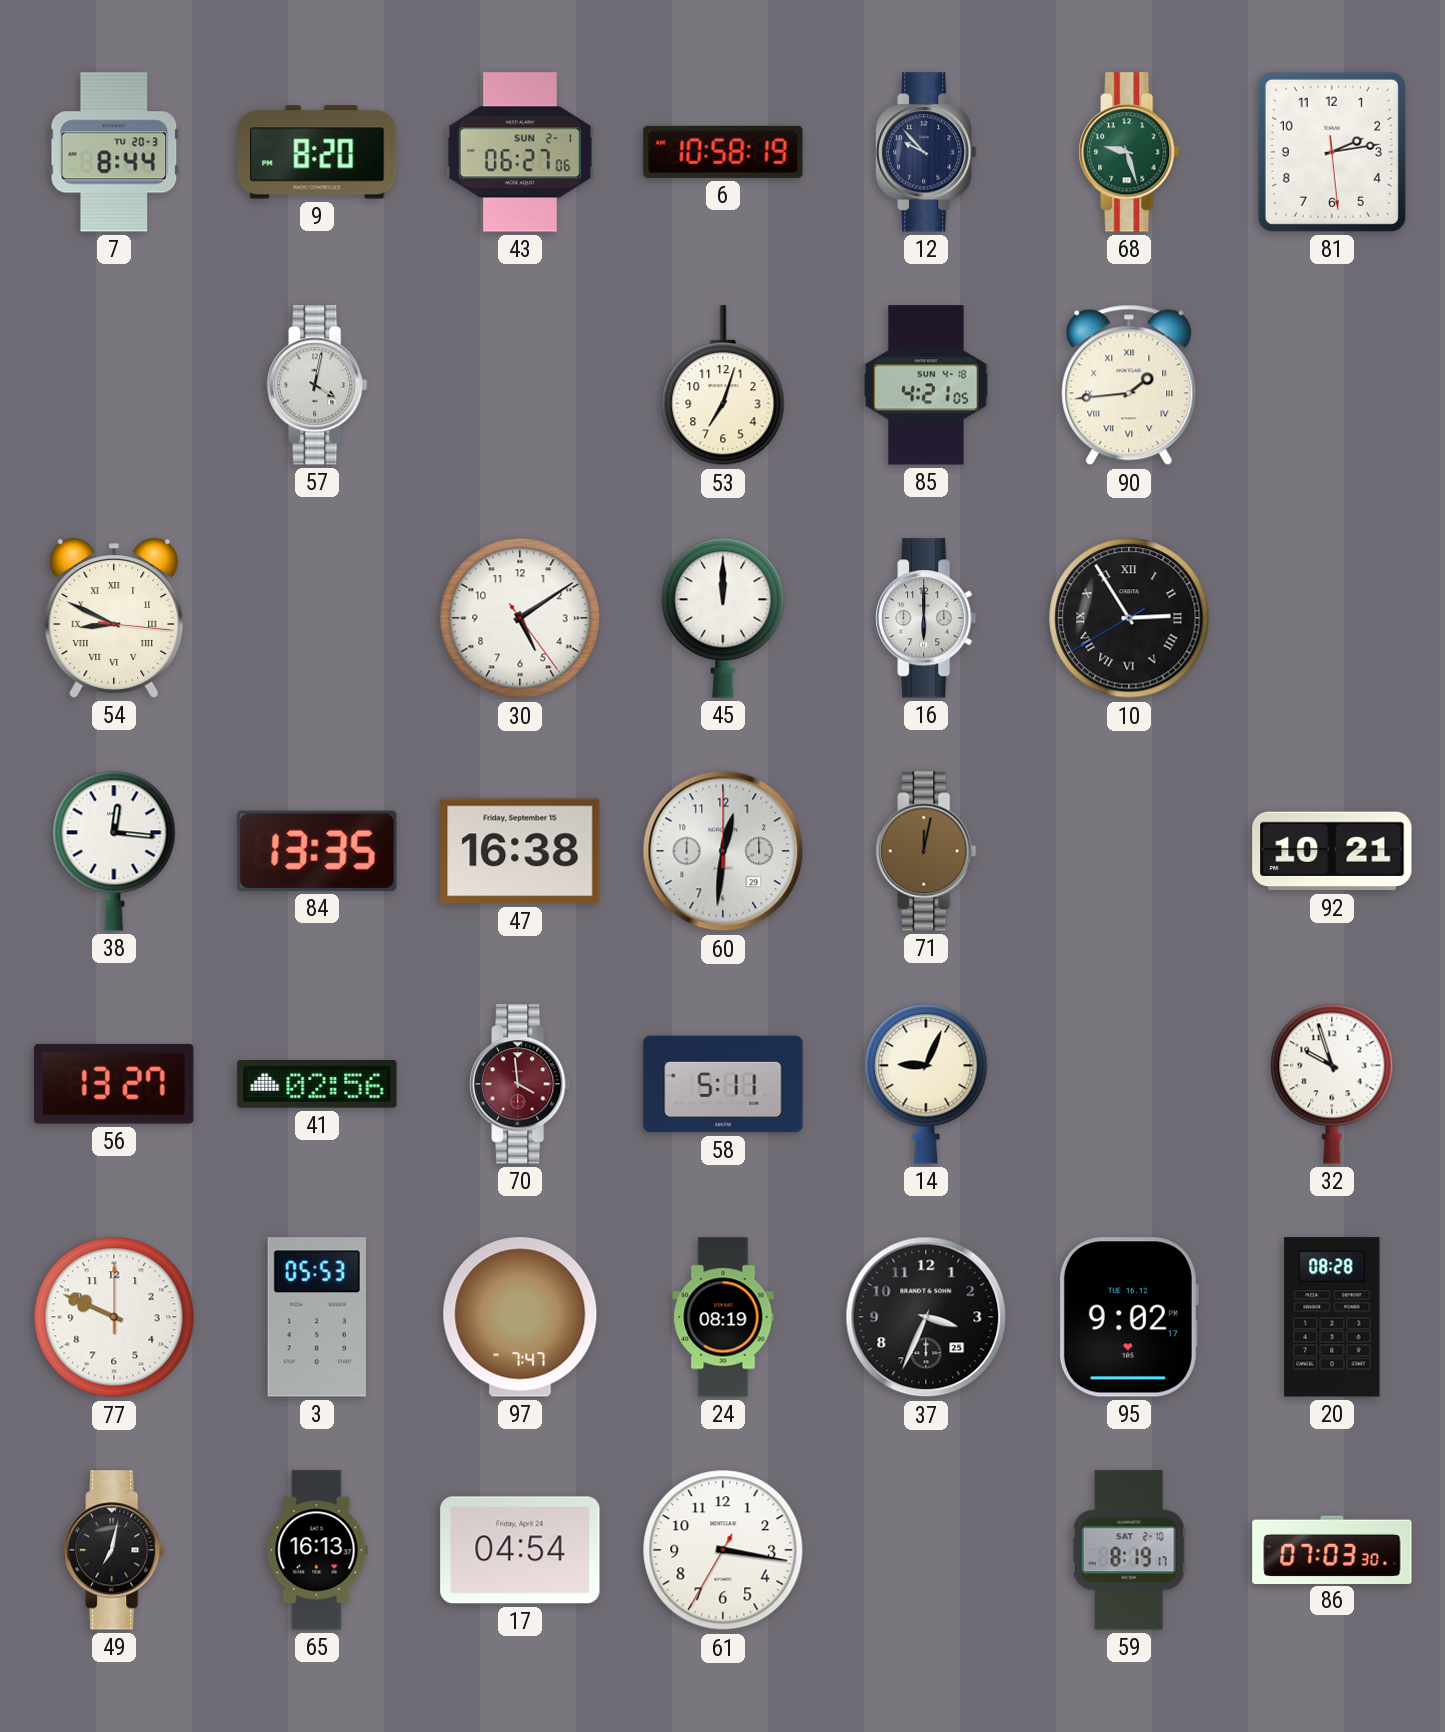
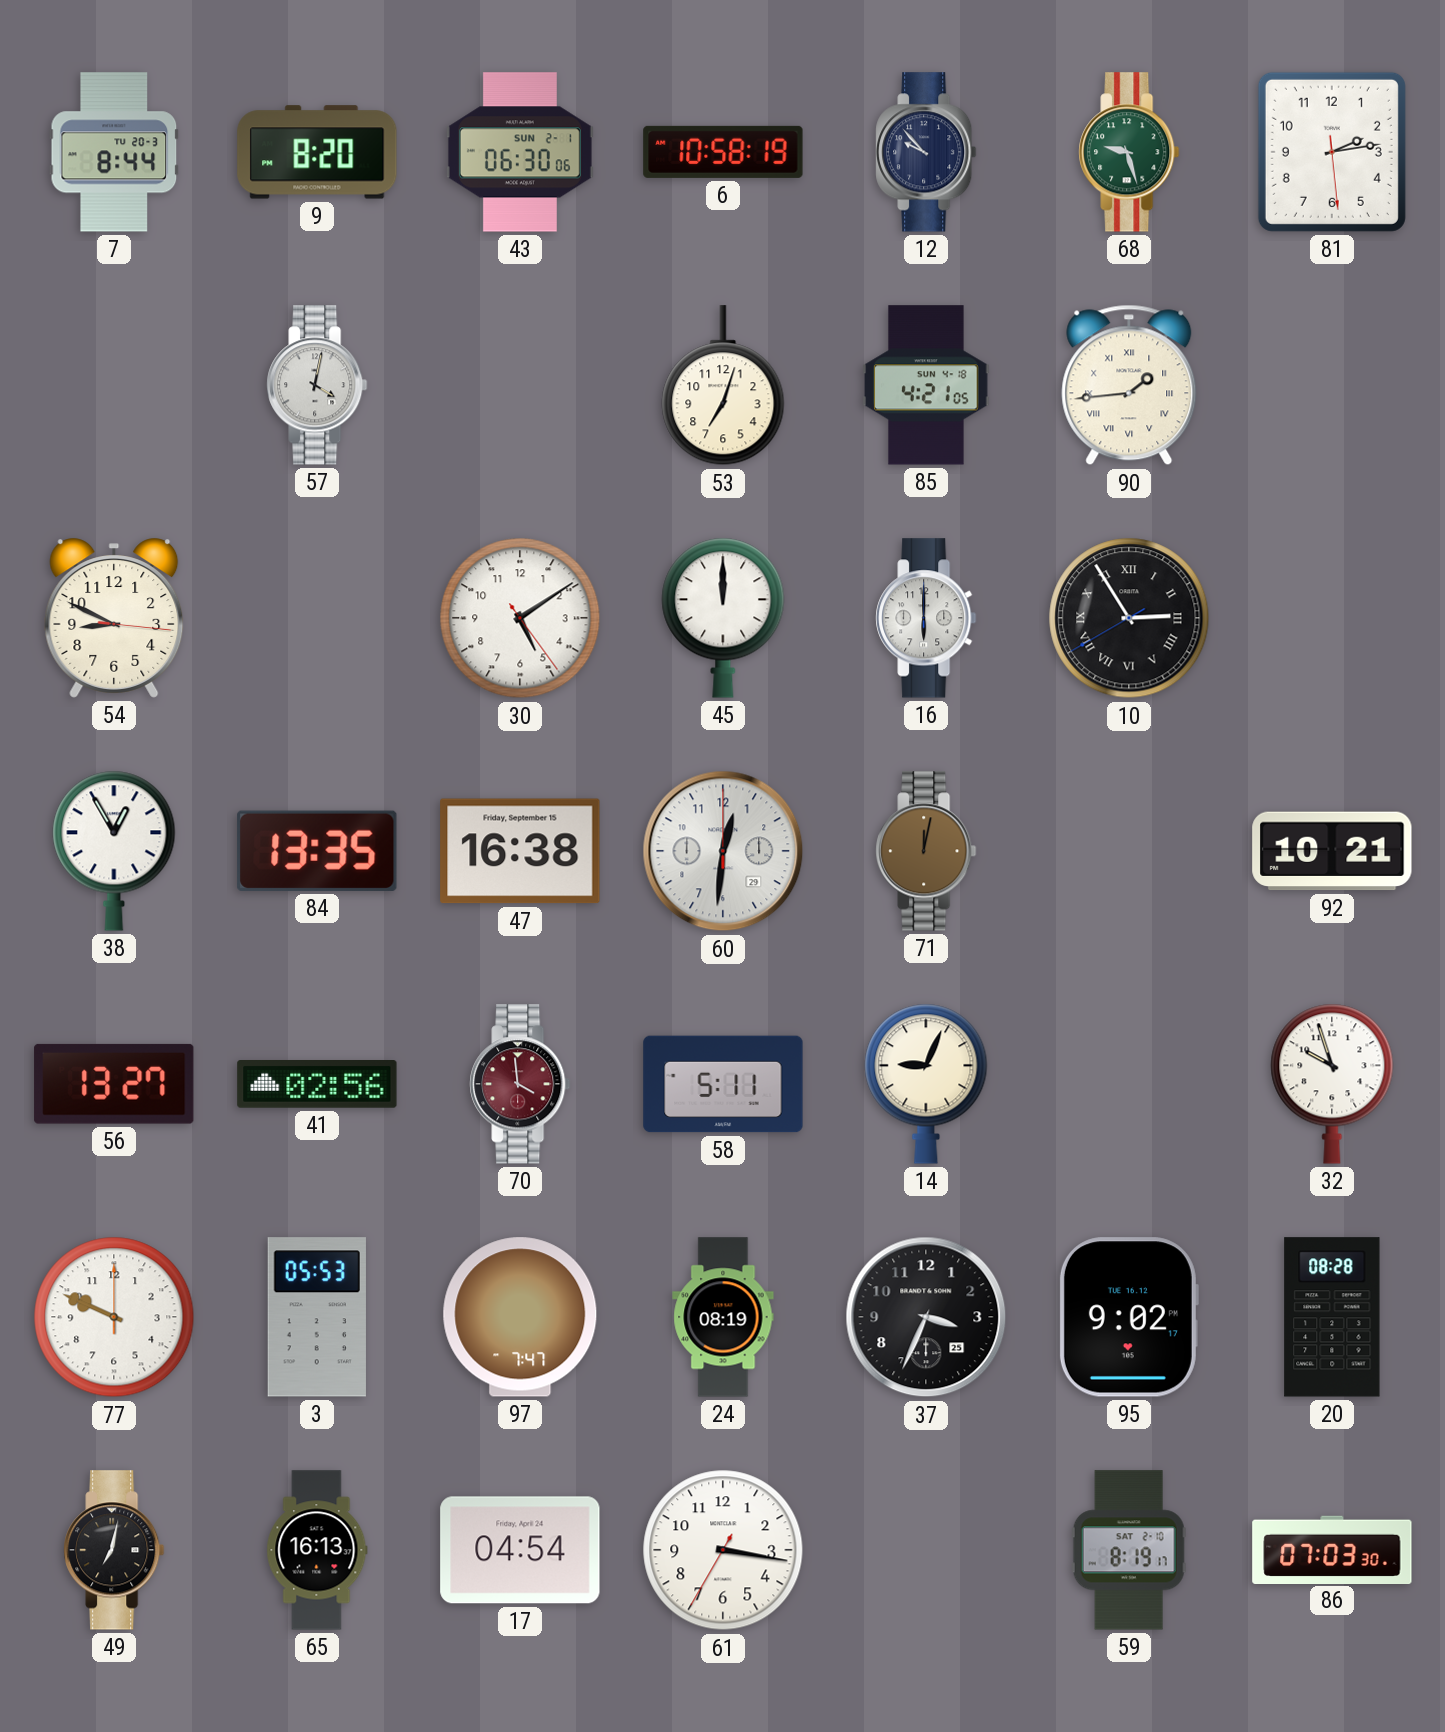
43: 06:27 -> 06:30
54 numerals: Roman -> Arabic
38: 12:16 -> 12:55
